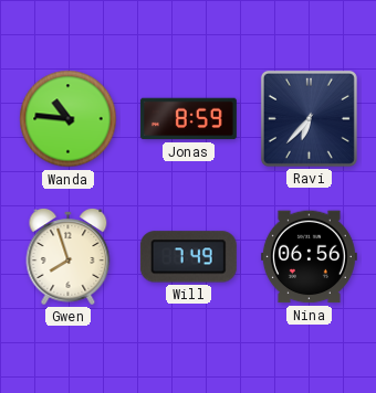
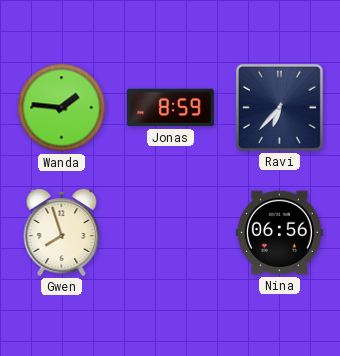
Wanda: 10:46 -> 1:46
Will: 7:49 -> none
